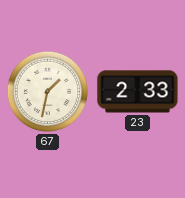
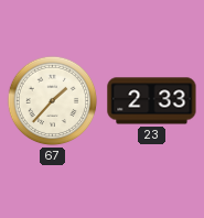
67: 1:32 -> 1:37
